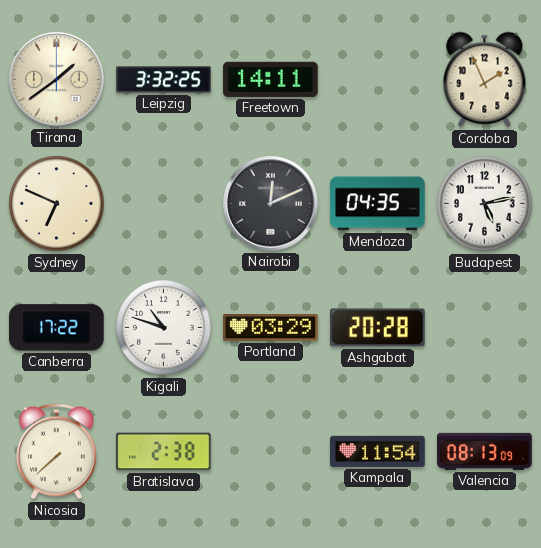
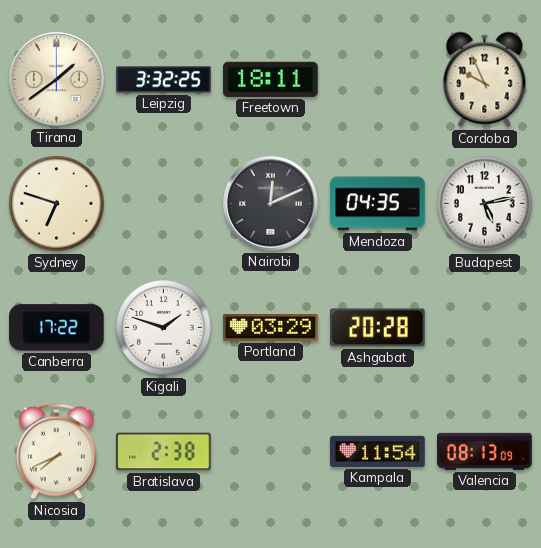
Freetown: 14:11 -> 18:11
Cordoba: 1:56 -> 9:56
Sydney: 6:49 -> 6:48
Kigali: 10:48 -> 1:48
Nicosia: 7:38 -> 7:41
